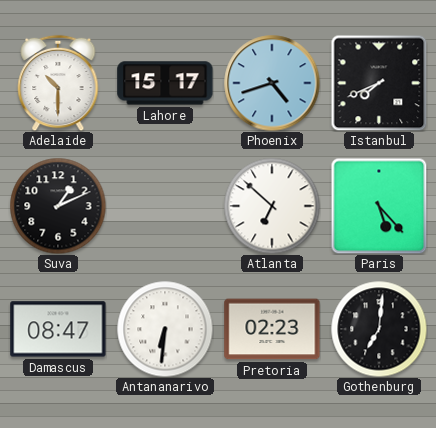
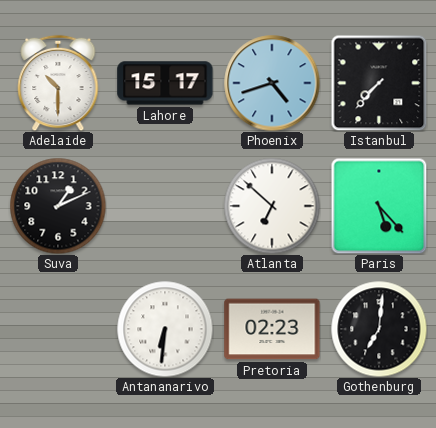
Istanbul: 7:41 -> 7:37
Damascus: 08:47 -> none
